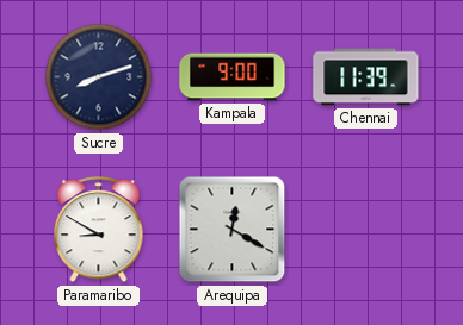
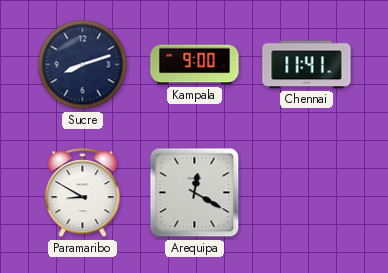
Chennai: 11:39 -> 11:41
